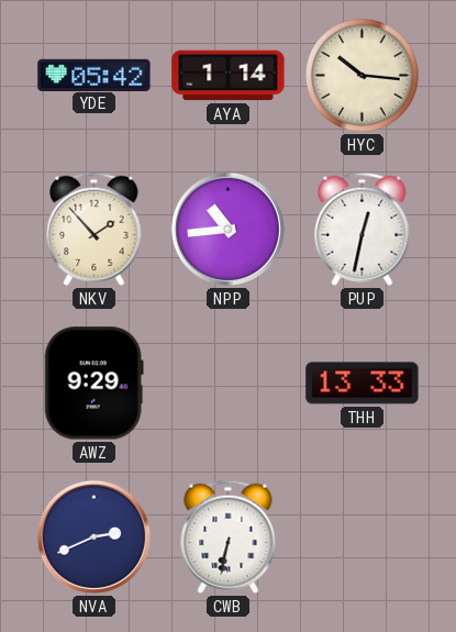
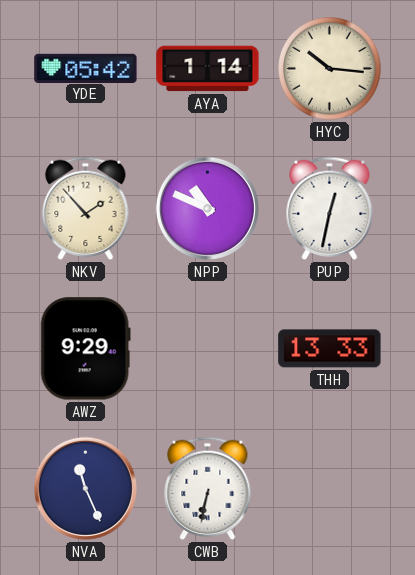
NPP: 10:44 -> 10:49
NVA: 2:41 -> 11:26
